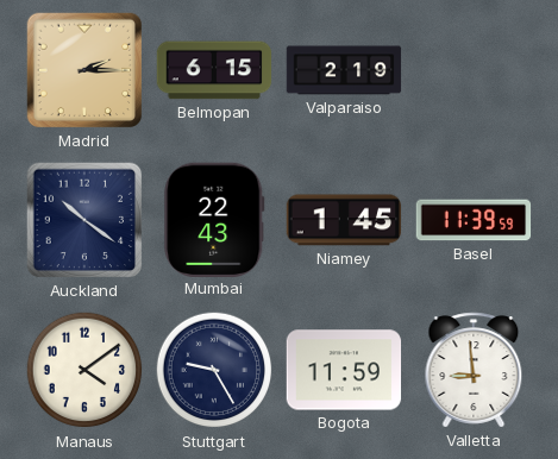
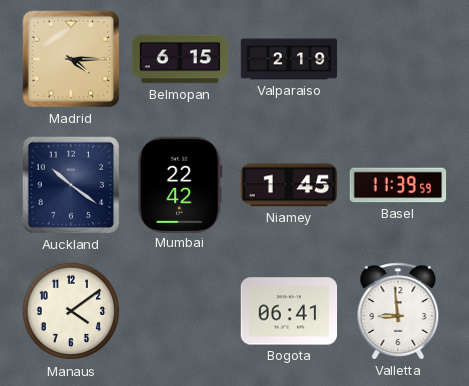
Madrid: 2:15 -> 4:15
Mumbai: 22:43 -> 22:42
Stuttgart: 9:25 -> none
Bogota: 11:59 -> 06:41
